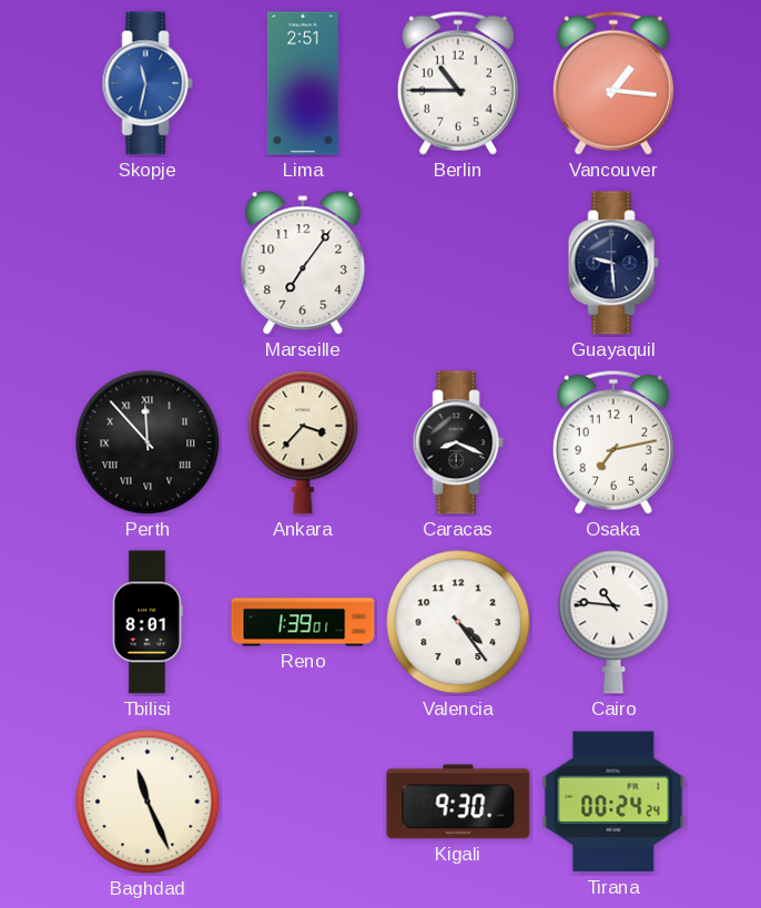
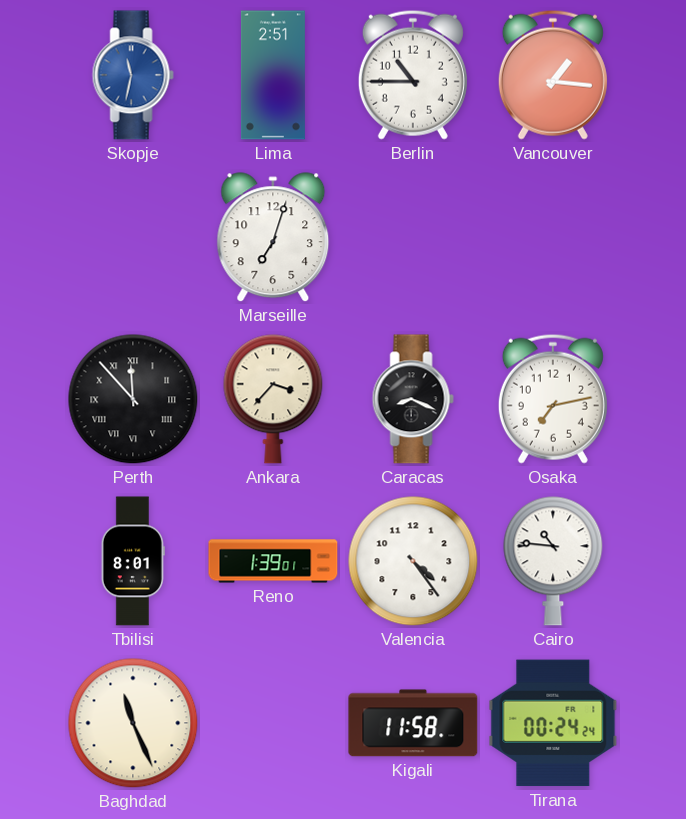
Marseille: 7:06 -> 7:03
Guayaquil: 9:29 -> none
Kigali: 9:30 -> 11:58
